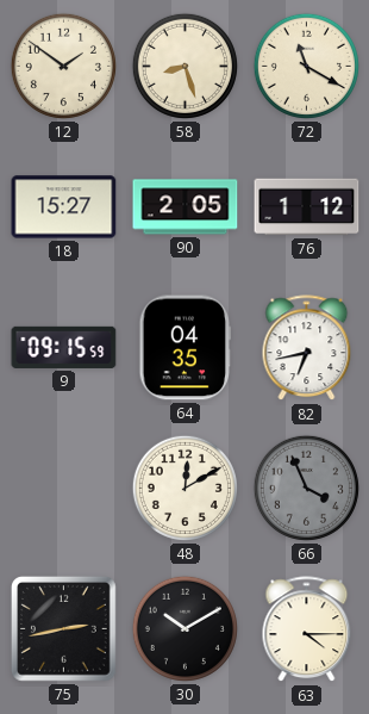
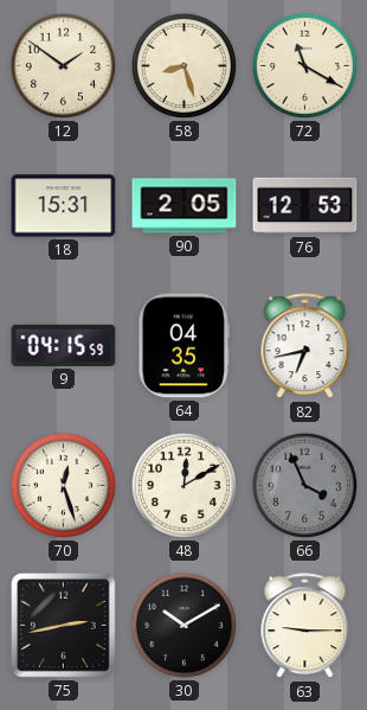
18: 15:27 -> 15:31
76: 1:12 -> 12:53
9: 09:15 -> 04:15
70: none -> 12:27
63: 4:15 -> 9:15
